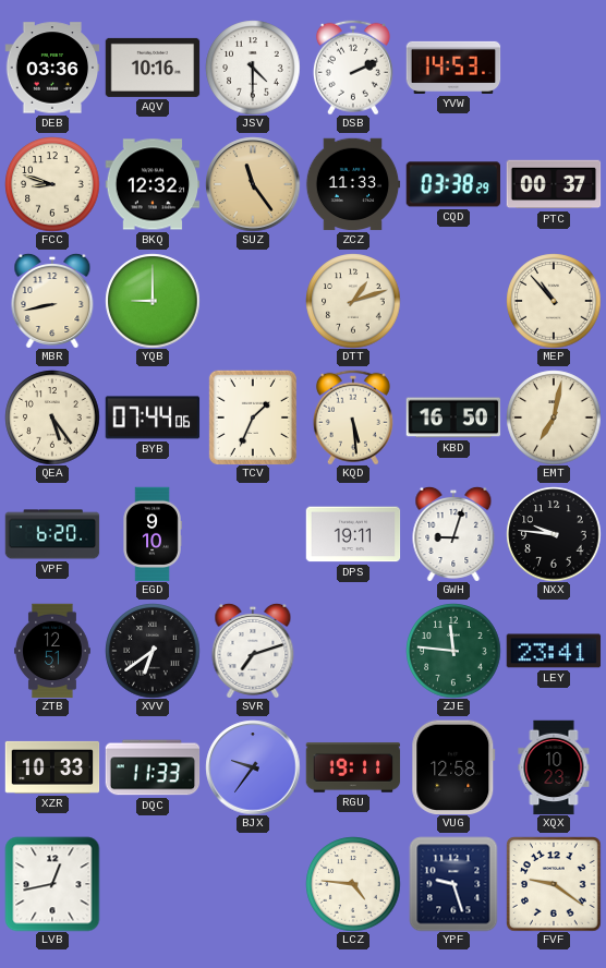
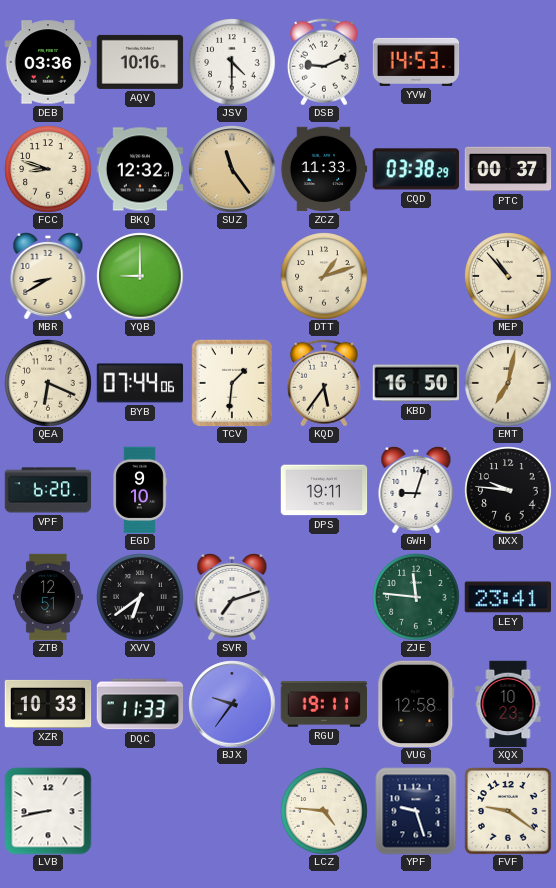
DSB: 2:11 -> 9:11
MBR: 8:43 -> 8:40
QEA: 5:24 -> 6:19
TCV: 1:34 -> 1:31
KQD: 5:29 -> 5:36
LVB: 12:43 -> 8:43
